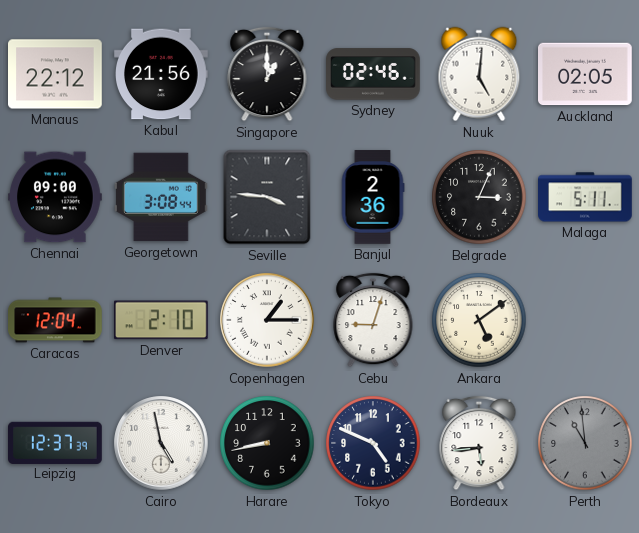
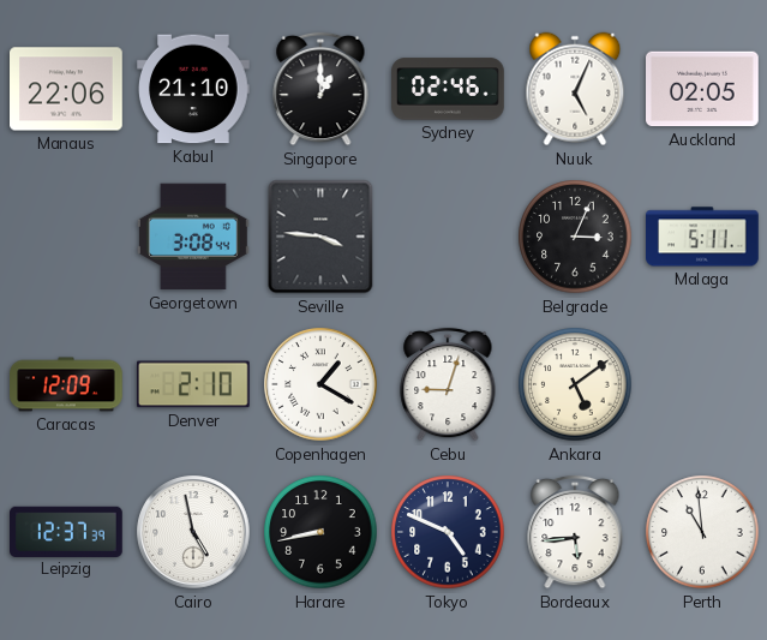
Manaus: 22:12 -> 22:06
Kabul: 21:56 -> 21:10
Nuuk: 5:01 -> 5:04
Chennai: 09:00 -> none
Banjul: 2:36 -> none
Caracas: 12:04 -> 12:09
Copenhagen: 1:15 -> 1:20
Perth dial: grey -> white
